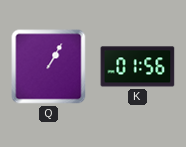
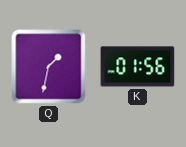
Q: 1:05 -> 1:32
